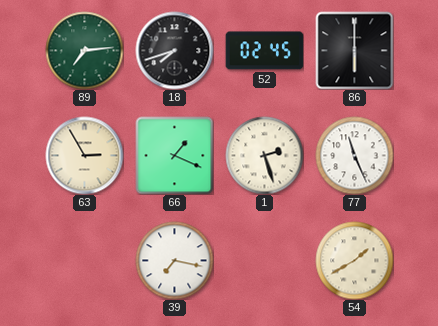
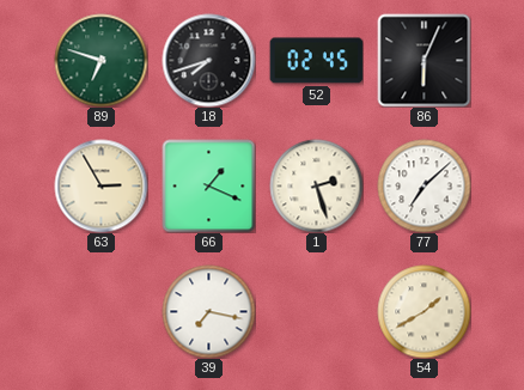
89: 7:14 -> 6:48
86: 6:00 -> 6:04
77: 11:26 -> 7:08
